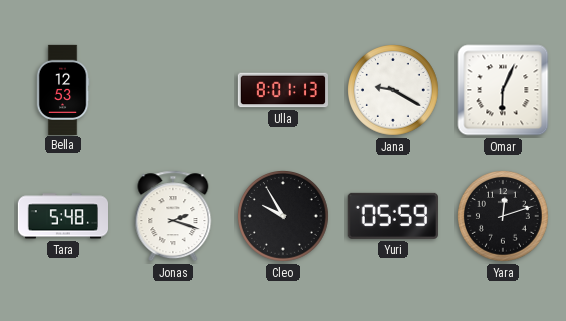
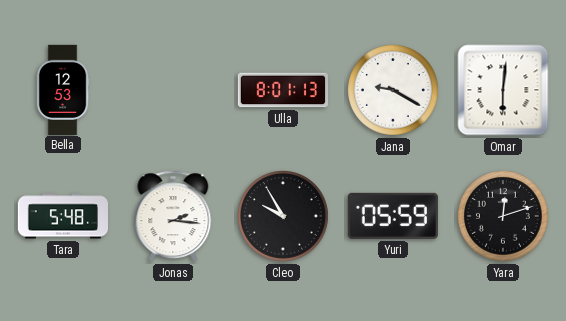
Omar: 6:04 -> 6:01
Jonas: 2:18 -> 2:16
